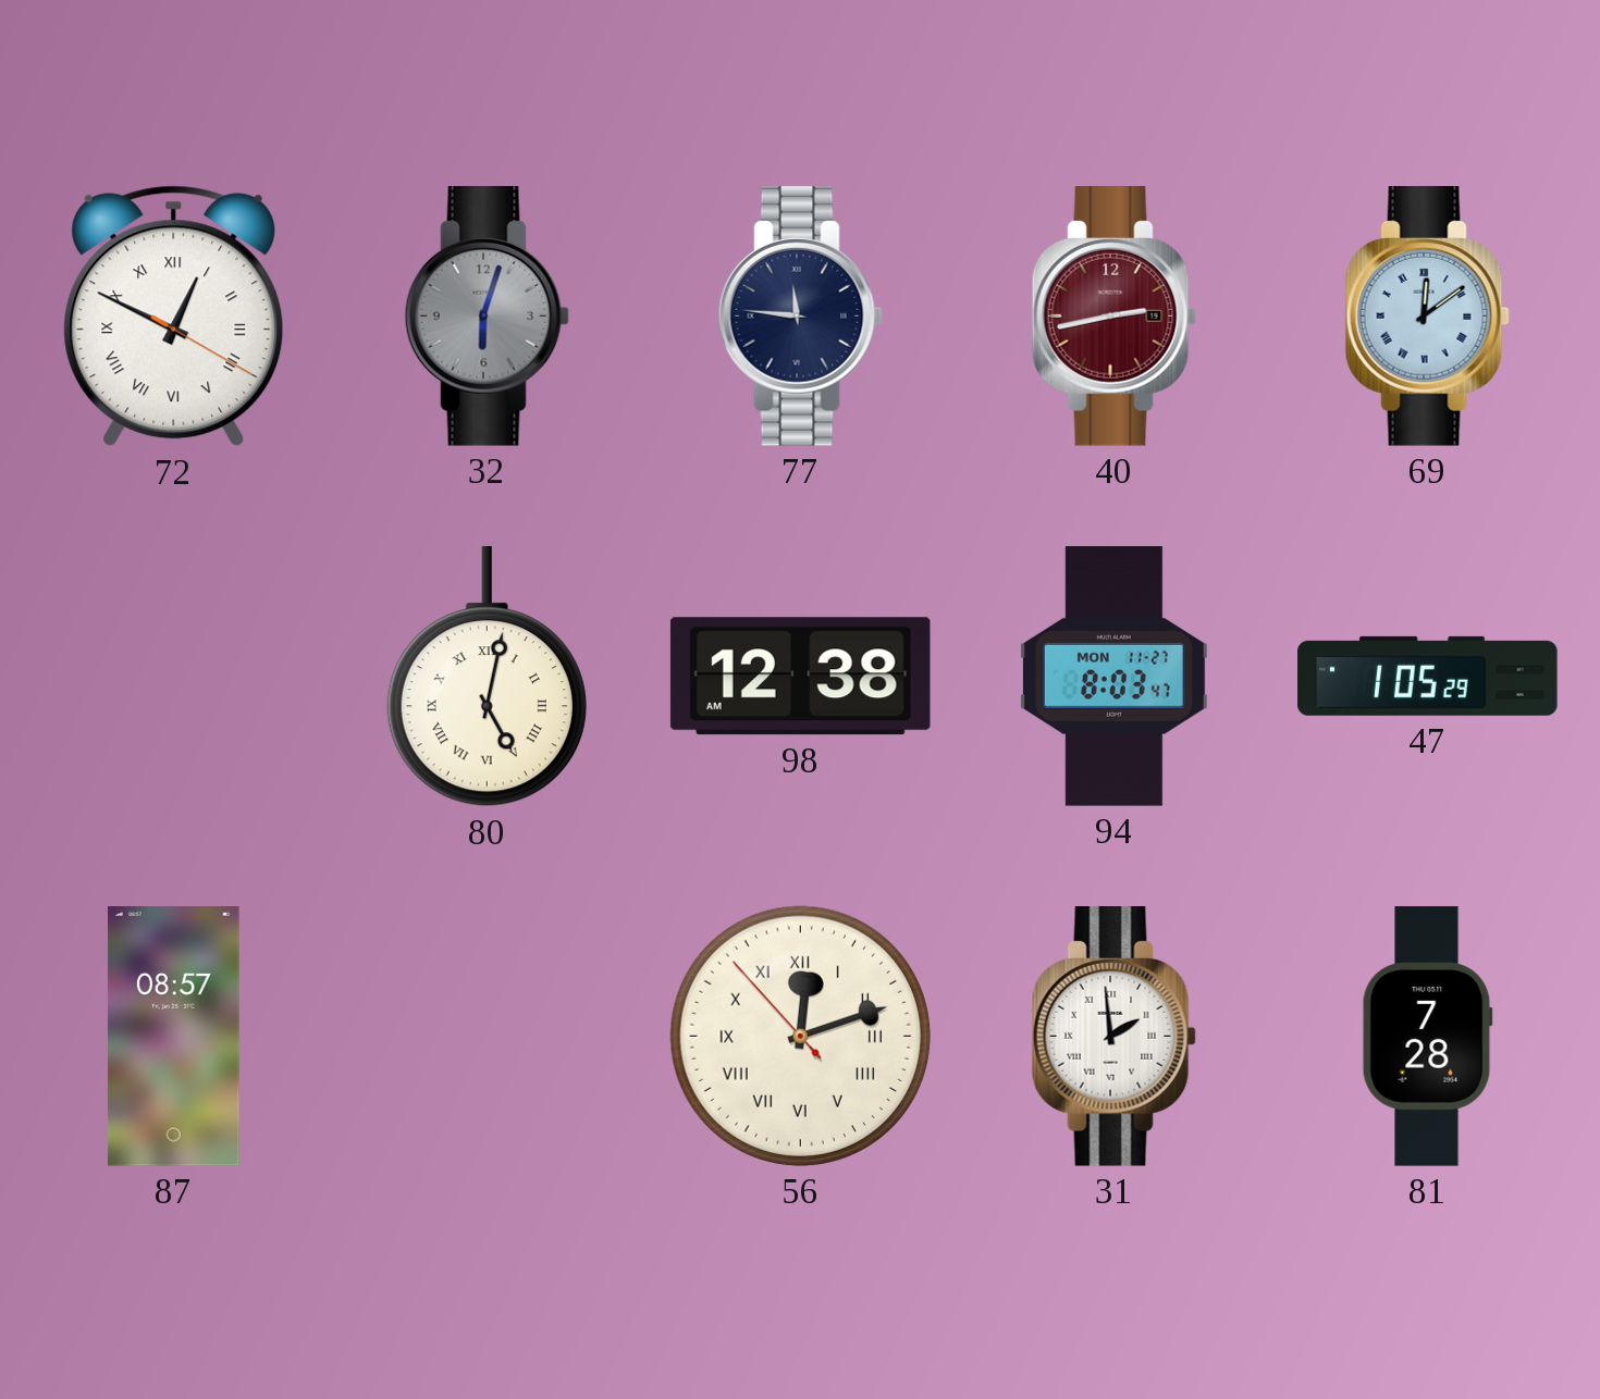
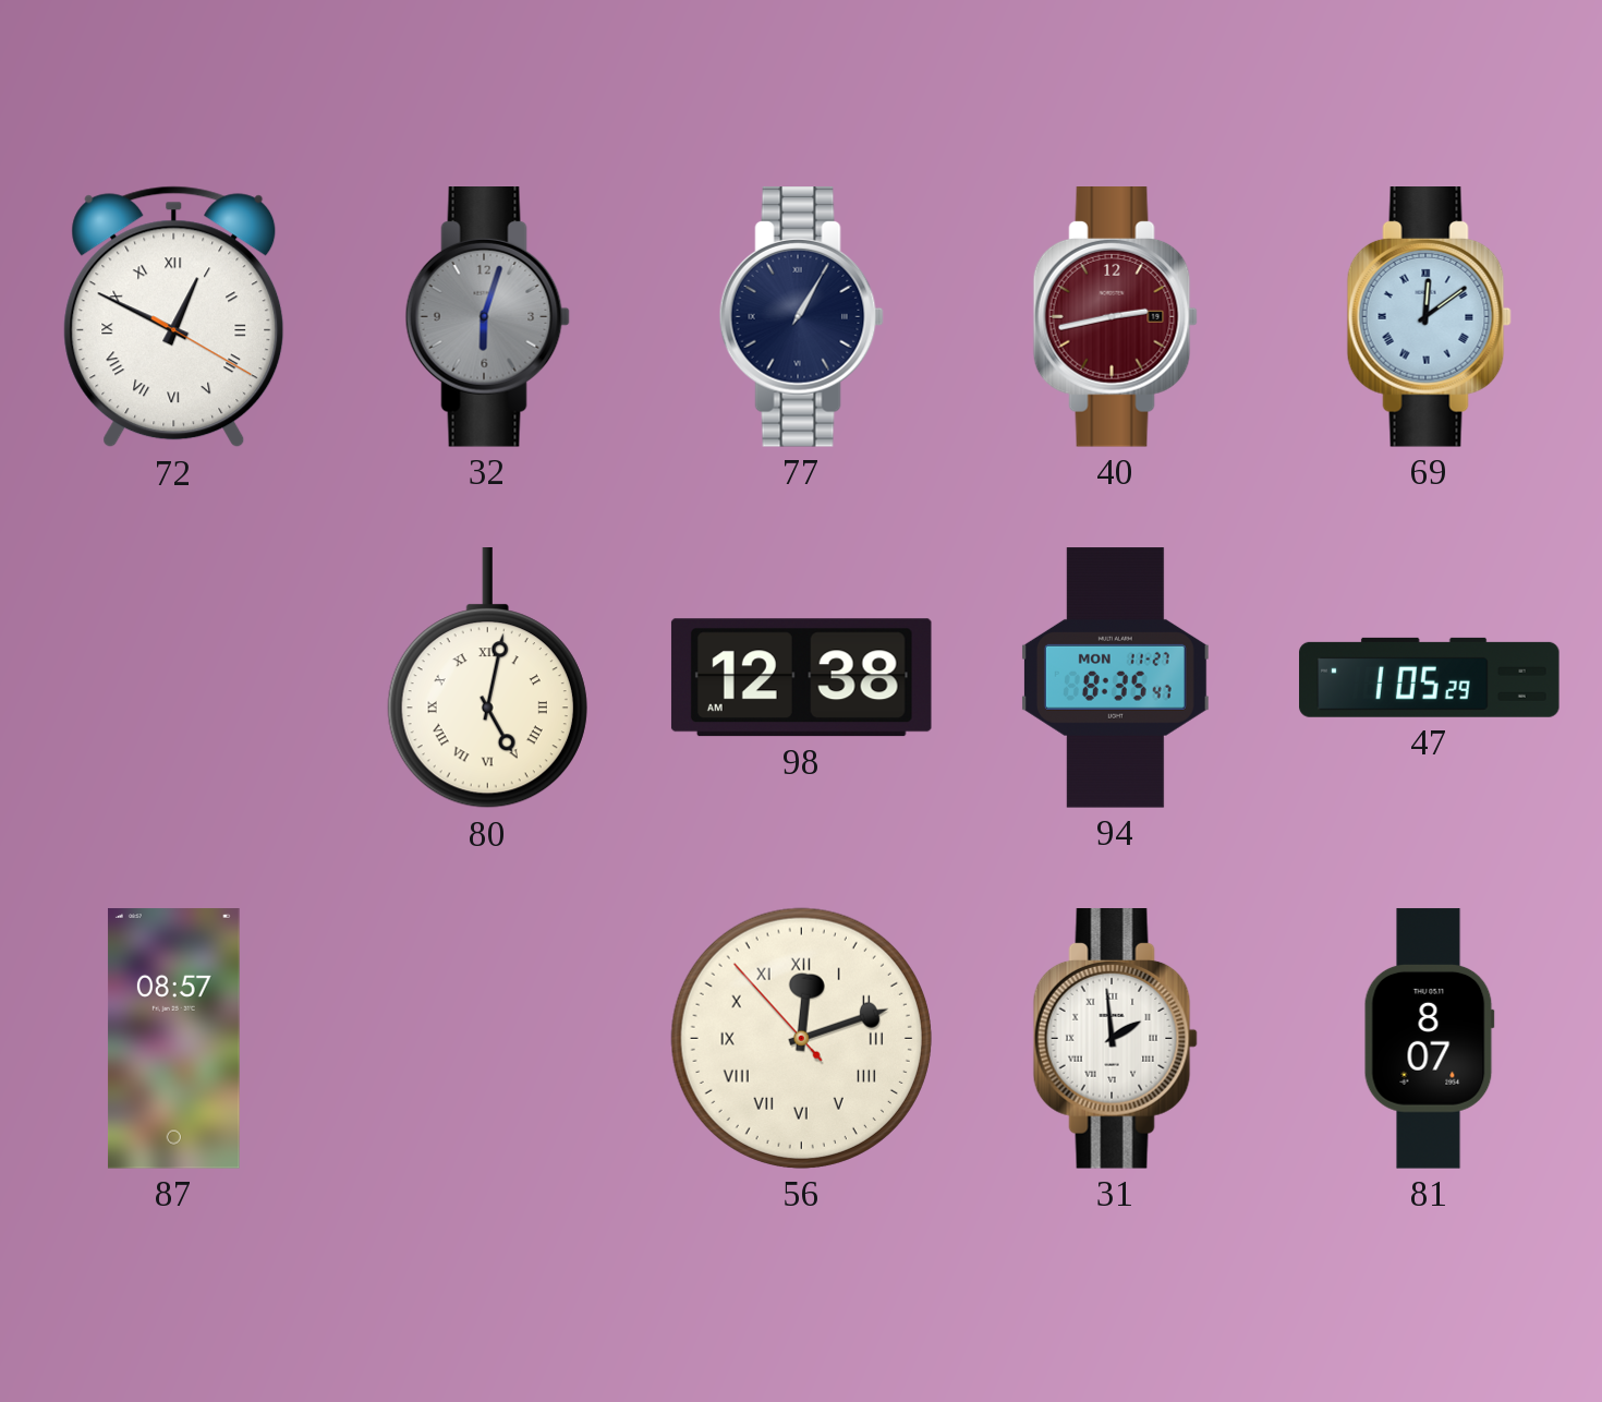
77: 11:46 -> 1:05
94: 8:03 -> 8:35
81: 7:28 -> 8:07
